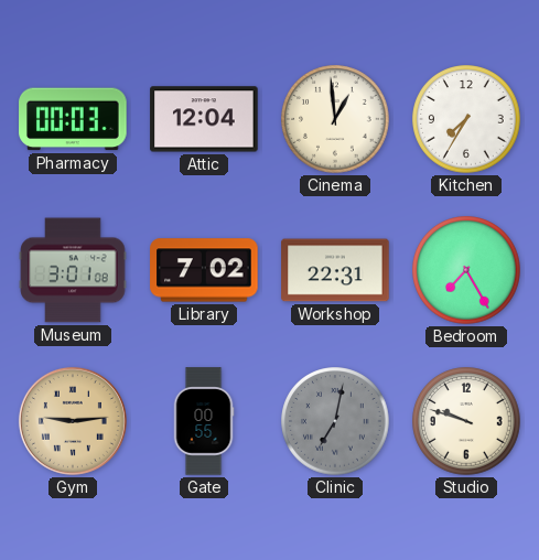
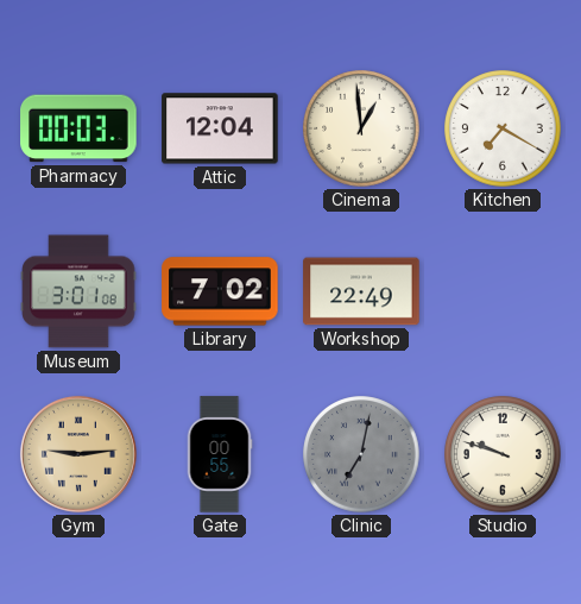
Kitchen: 7:35 -> 7:20
Workshop: 22:31 -> 22:49
Bedroom: 7:25 -> none
